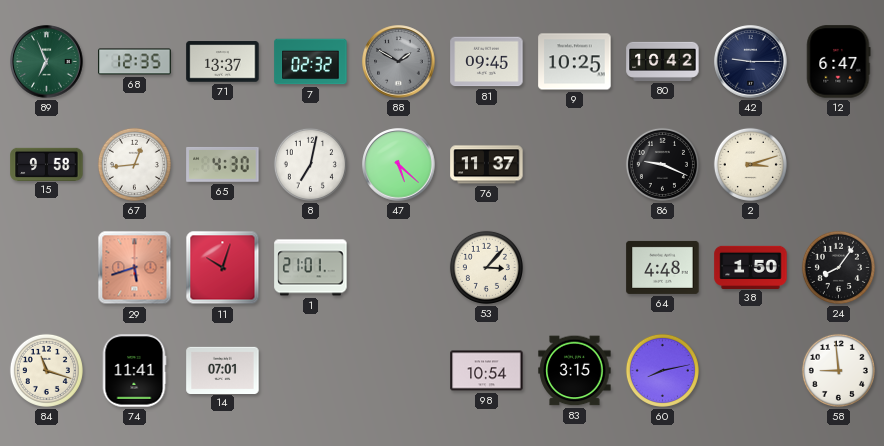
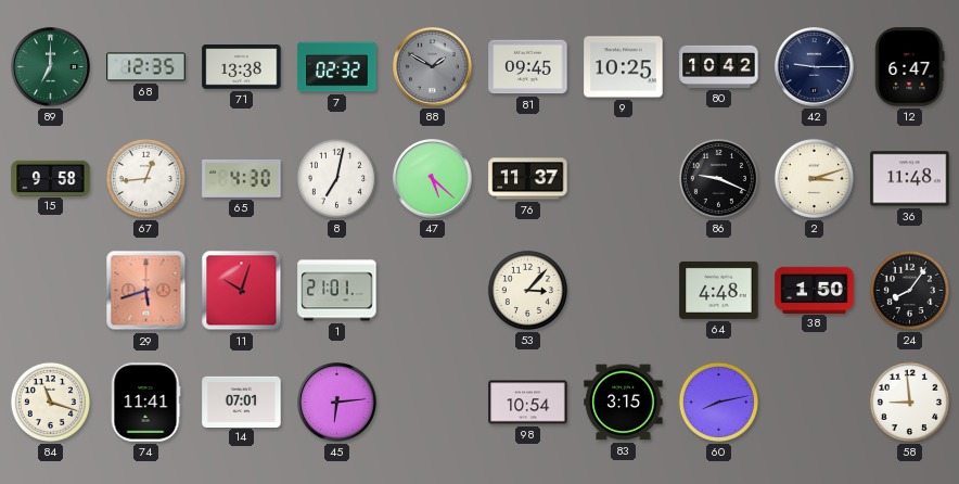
89: 6:56 -> 7:00
71: 13:37 -> 13:38
36: none -> 11:48
45: none -> 6:14
